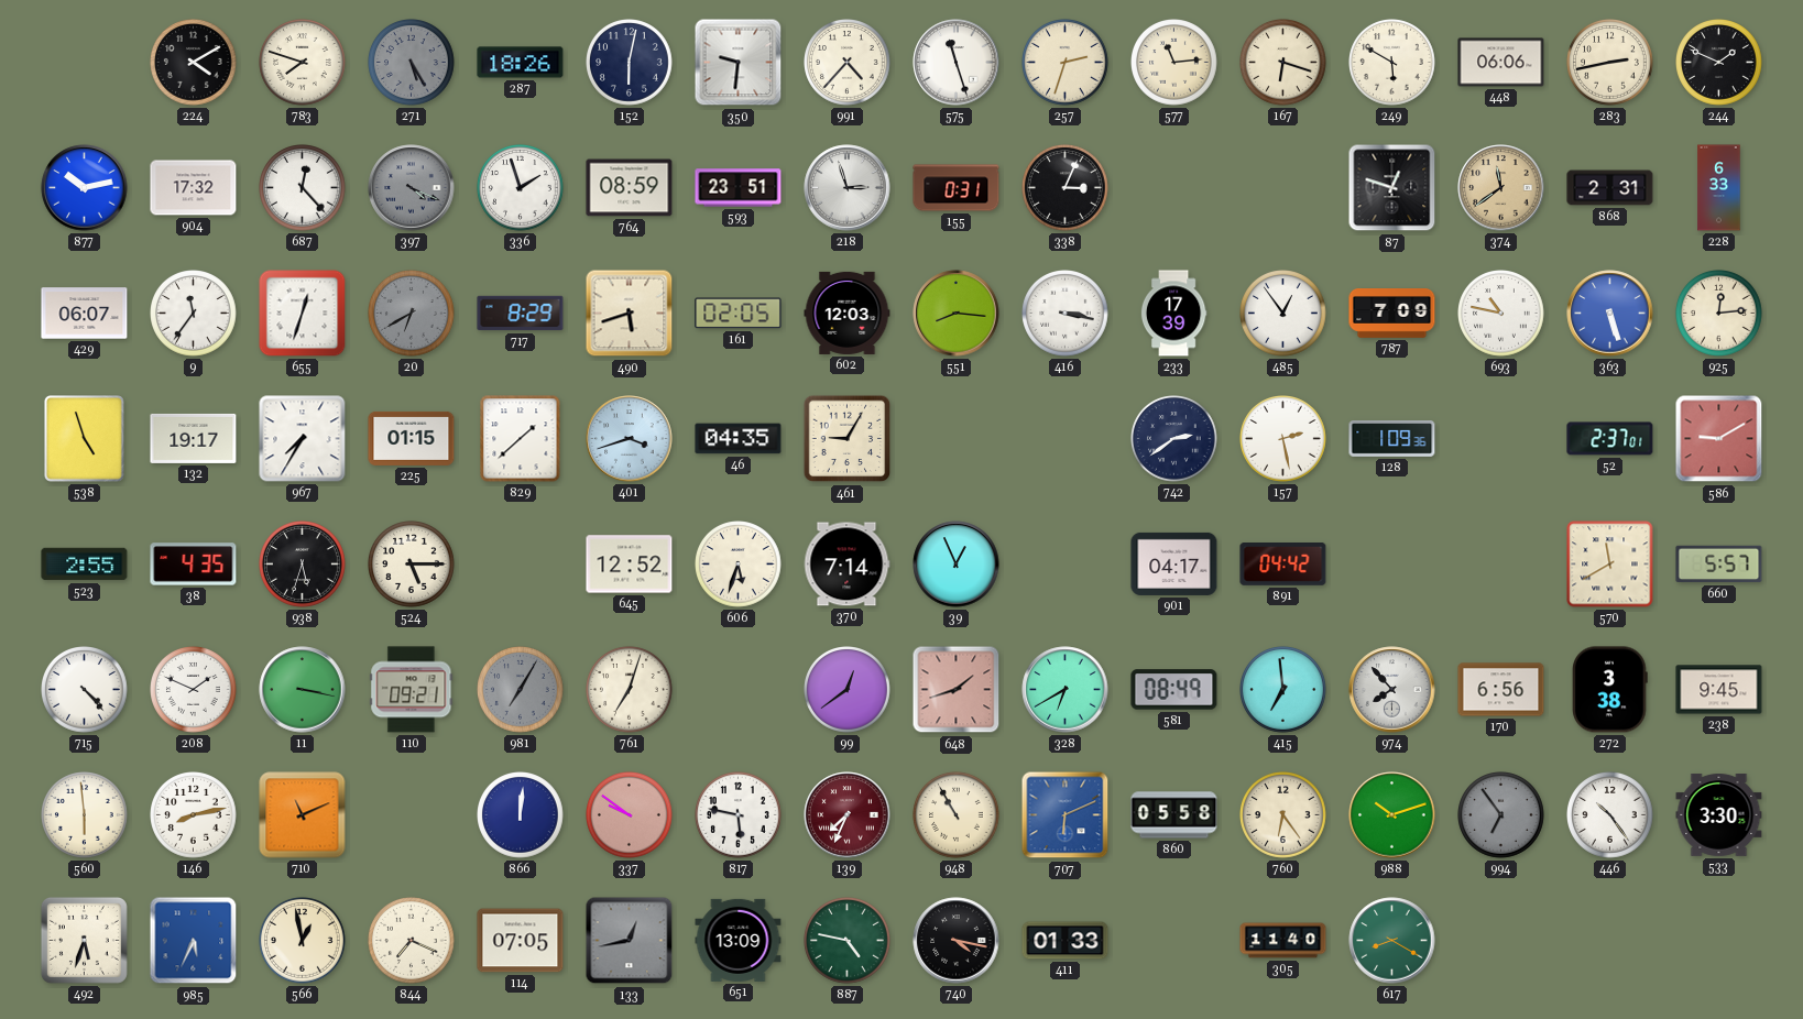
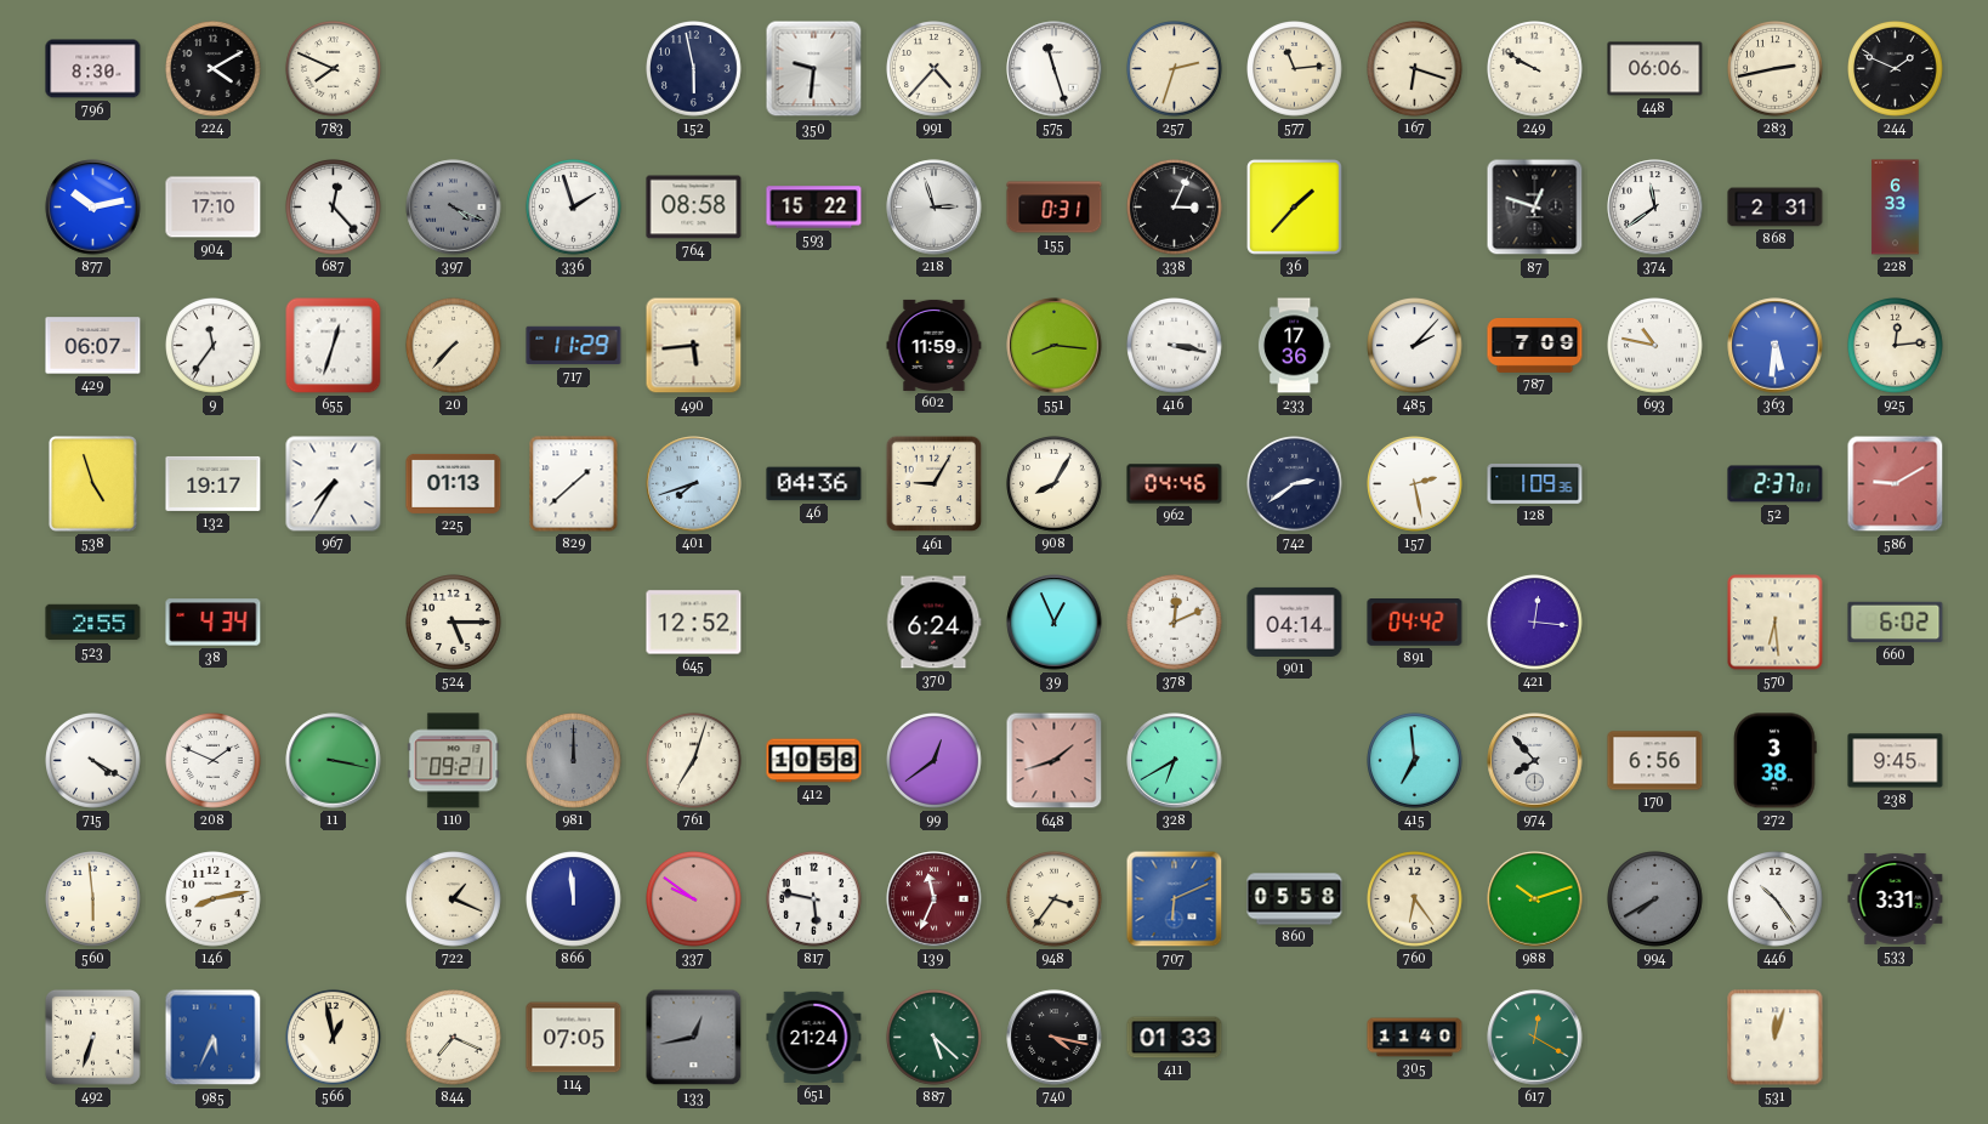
796: none -> 8:30
783: 7:48 -> 7:49
271: 5:25 -> none
287: 18:26 -> none
152: 6:02 -> 5:58
249: 5:50 -> 9:50
904: 17:32 -> 17:10
764: 08:59 -> 08:58
593: 23:51 -> 15:22
36: none -> 1:37
374 dial: champagne -> white
20: 6:40 -> 7:37
20 dial: grey -> cream
717: 8:29 -> 11:29
490: 5:42 -> 5:44
161: 02:05 -> none
602: 12:03 -> 11:59
233: 17:39 -> 17:36
485: 12:54 -> 2:07
363: 5:27 -> 5:31
225: 01:15 -> 01:13
401: 3:42 -> 7:42
46: 04:35 -> 04:36
908: none -> 8:05
962: none -> 04:46
38: 4:35 -> 4:34
938: 5:33 -> none
606: 5:33 -> none
370: 7:14 -> 6:24
378: none -> 12:11
901: 04:17 -> 04:14
421: none -> 12:16
570: 11:40 -> 6:29
660: 5:57 -> 6:02
715: 4:23 -> 4:20
981: 7:05 -> 12:00
412: none -> 10:58
581: 08:49 -> none
710: 11:11 -> none
722: none -> 1:19
866: 12:01 -> 11:59
139: 7:34 -> 11:34
948: 10:55 -> 3:36
994: 6:54 -> 7:40
533: 3:30 -> 3:31
492: 5:33 -> 6:33
651: 13:09 -> 21:24
887: 4:47 -> 5:22
617: 8:20 -> 12:20
531: none -> 12:03
